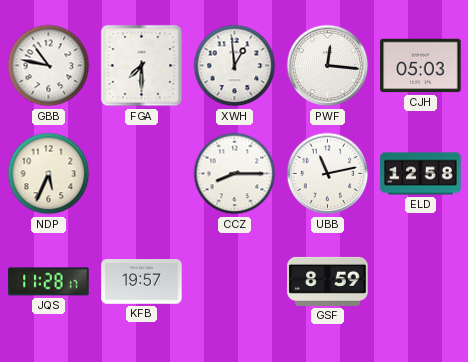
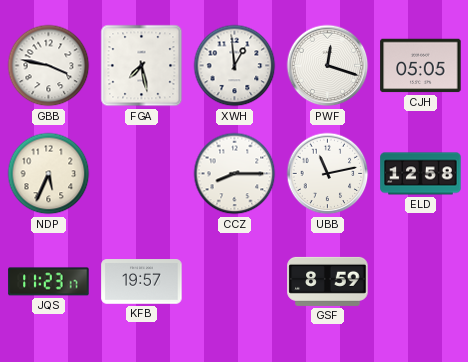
GBB: 10:47 -> 3:47
FGA: 7:30 -> 7:28
PWF: 12:16 -> 12:18
CJH: 05:03 -> 05:05
JQS: 11:28 -> 11:23
